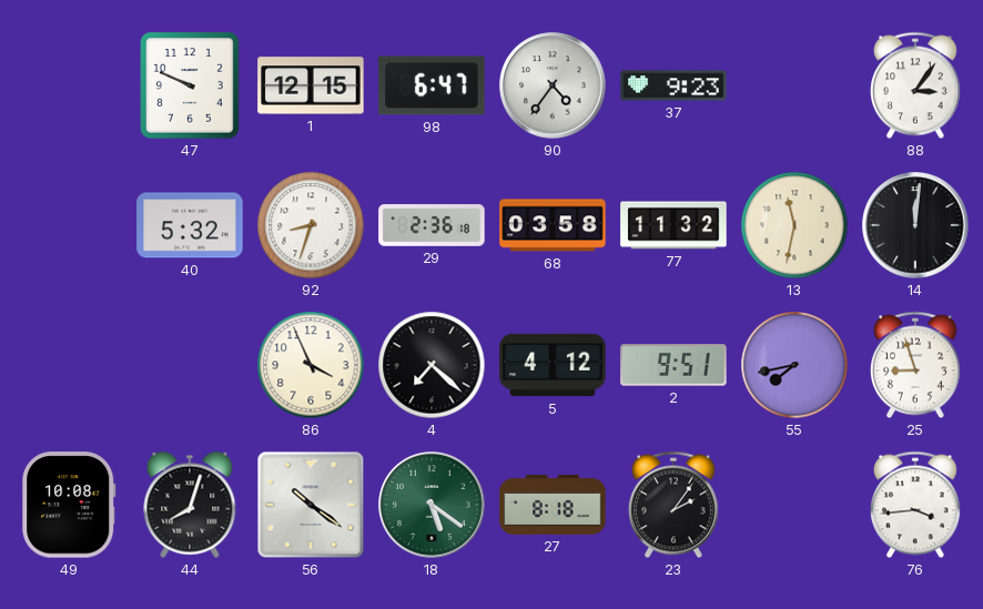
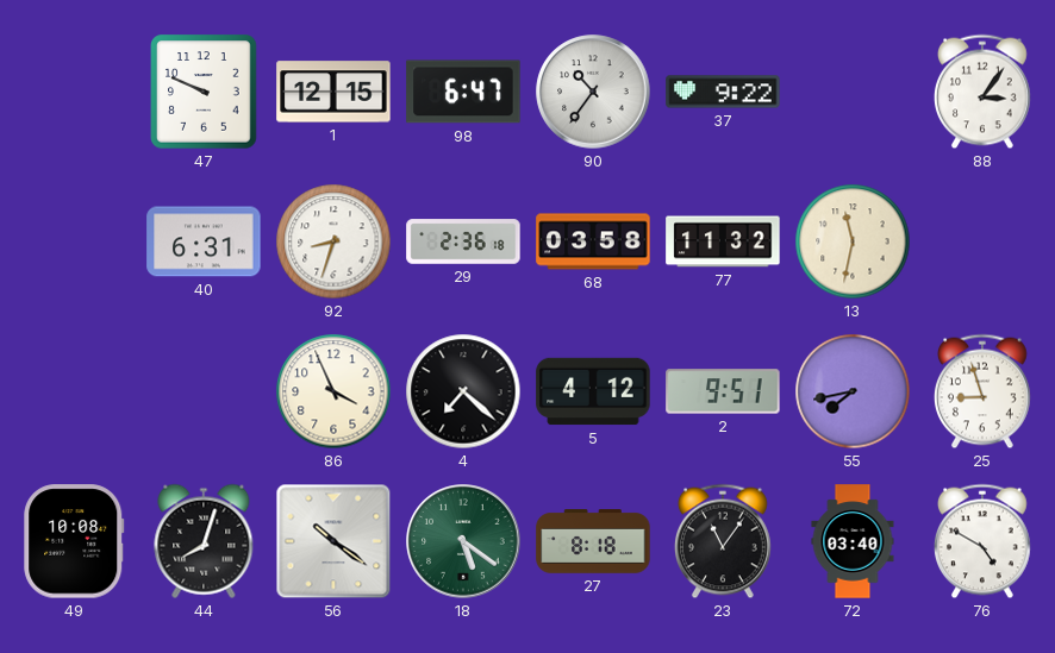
90: 4:36 -> 10:36
37: 9:23 -> 9:22
40: 5:32 -> 6:31
14: 12:01 -> none
23: 2:06 -> 11:06
72: none -> 03:40
76: 3:44 -> 4:50
